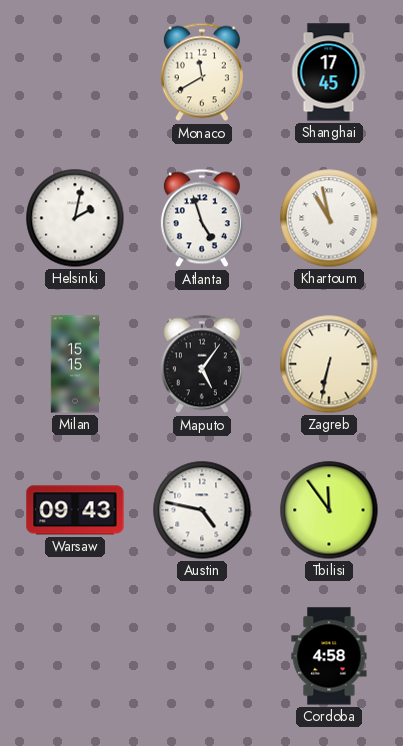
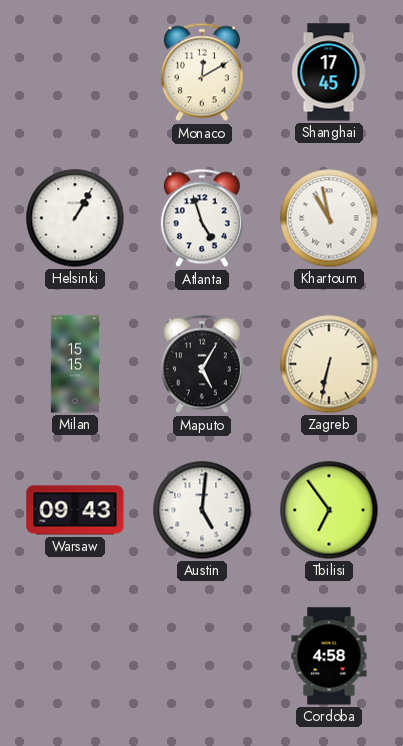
Monaco: 11:40 -> 12:10
Helsinki: 2:02 -> 1:05
Maputo: 5:06 -> 5:05
Austin: 4:47 -> 5:01
Tbilisi: 11:54 -> 6:54
